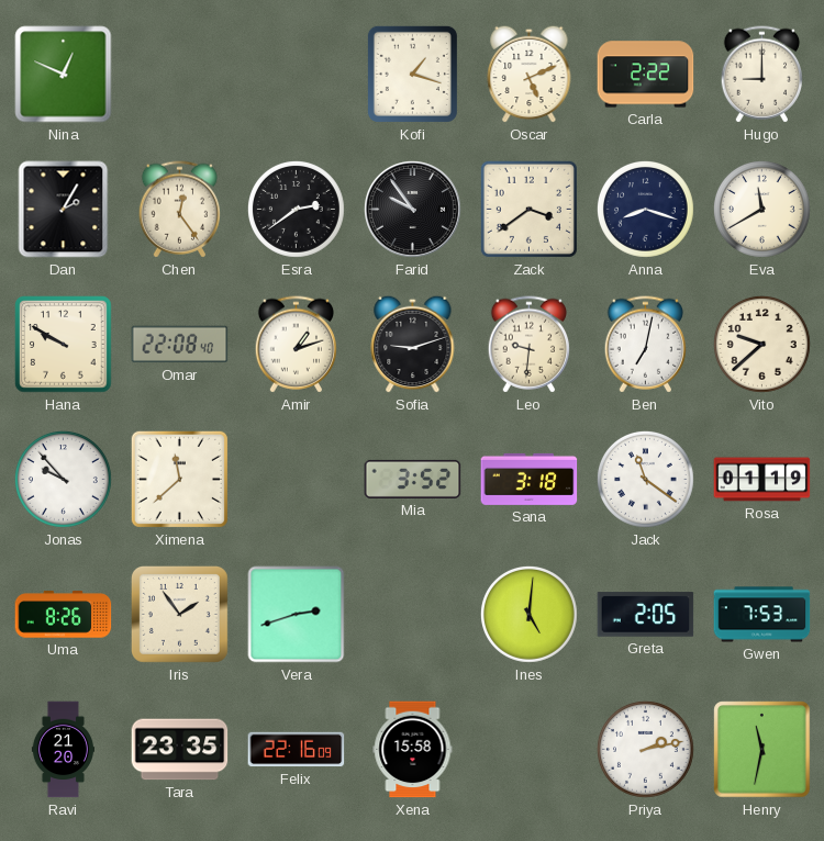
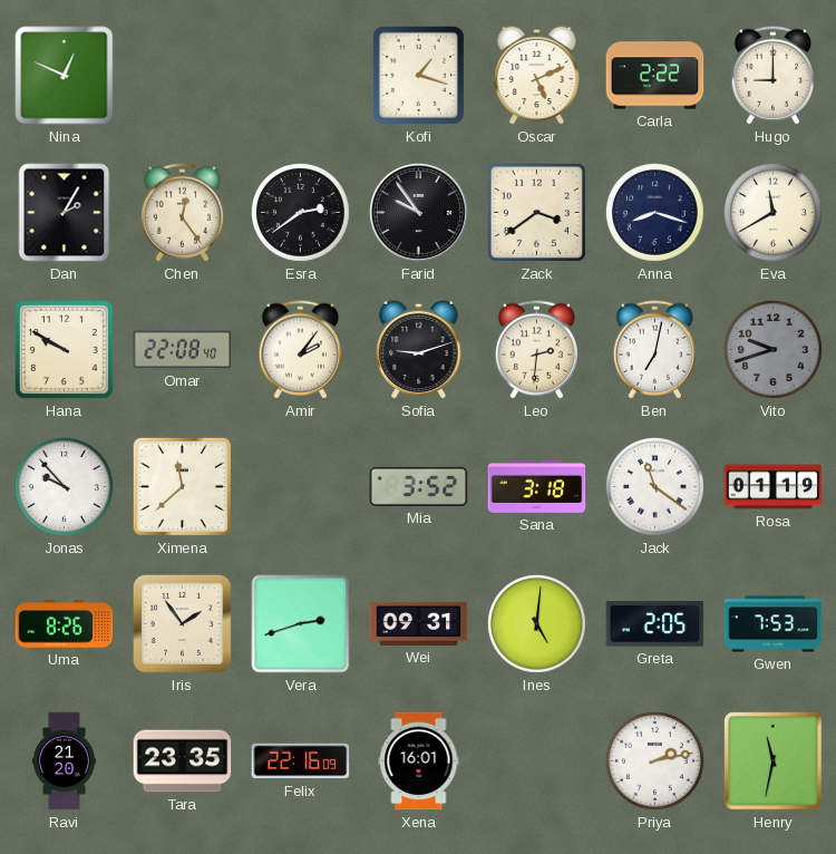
Amir: 1:12 -> 2:06
Leo: 9:31 -> 2:31
Vito: 9:38 -> 9:42
Vito dial: cream -> grey
Wei: none -> 09:31
Xena: 15:58 -> 16:01
